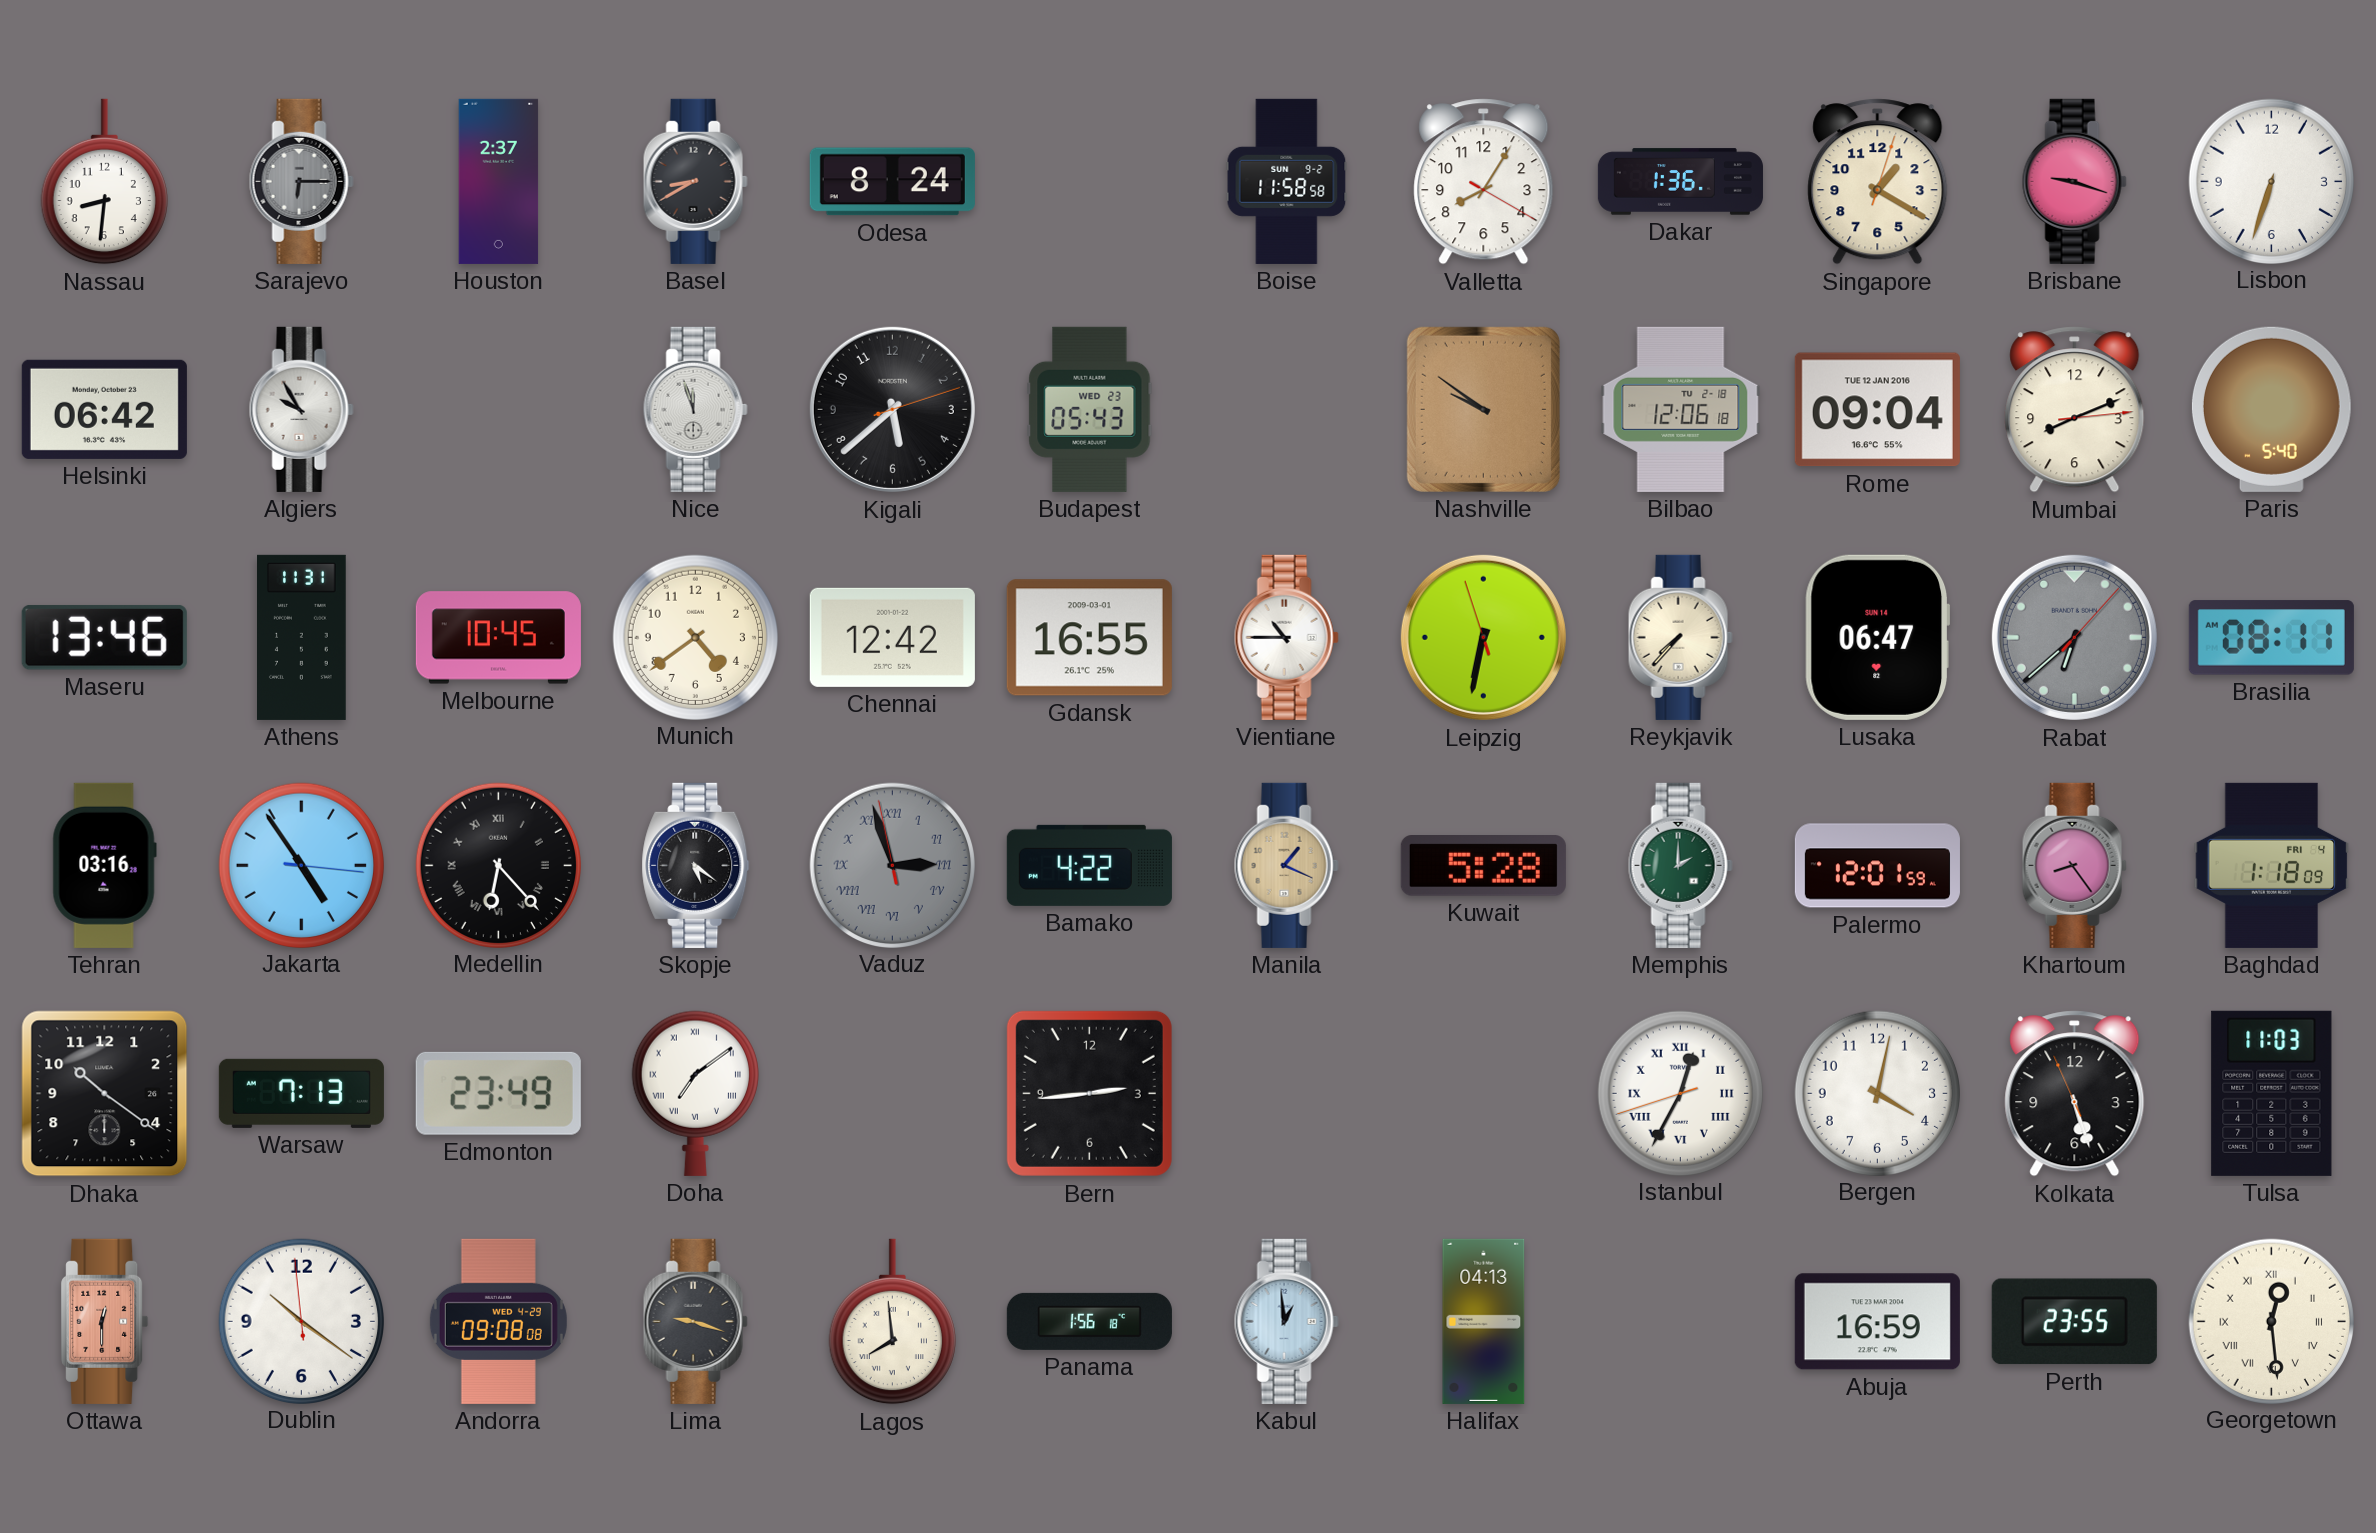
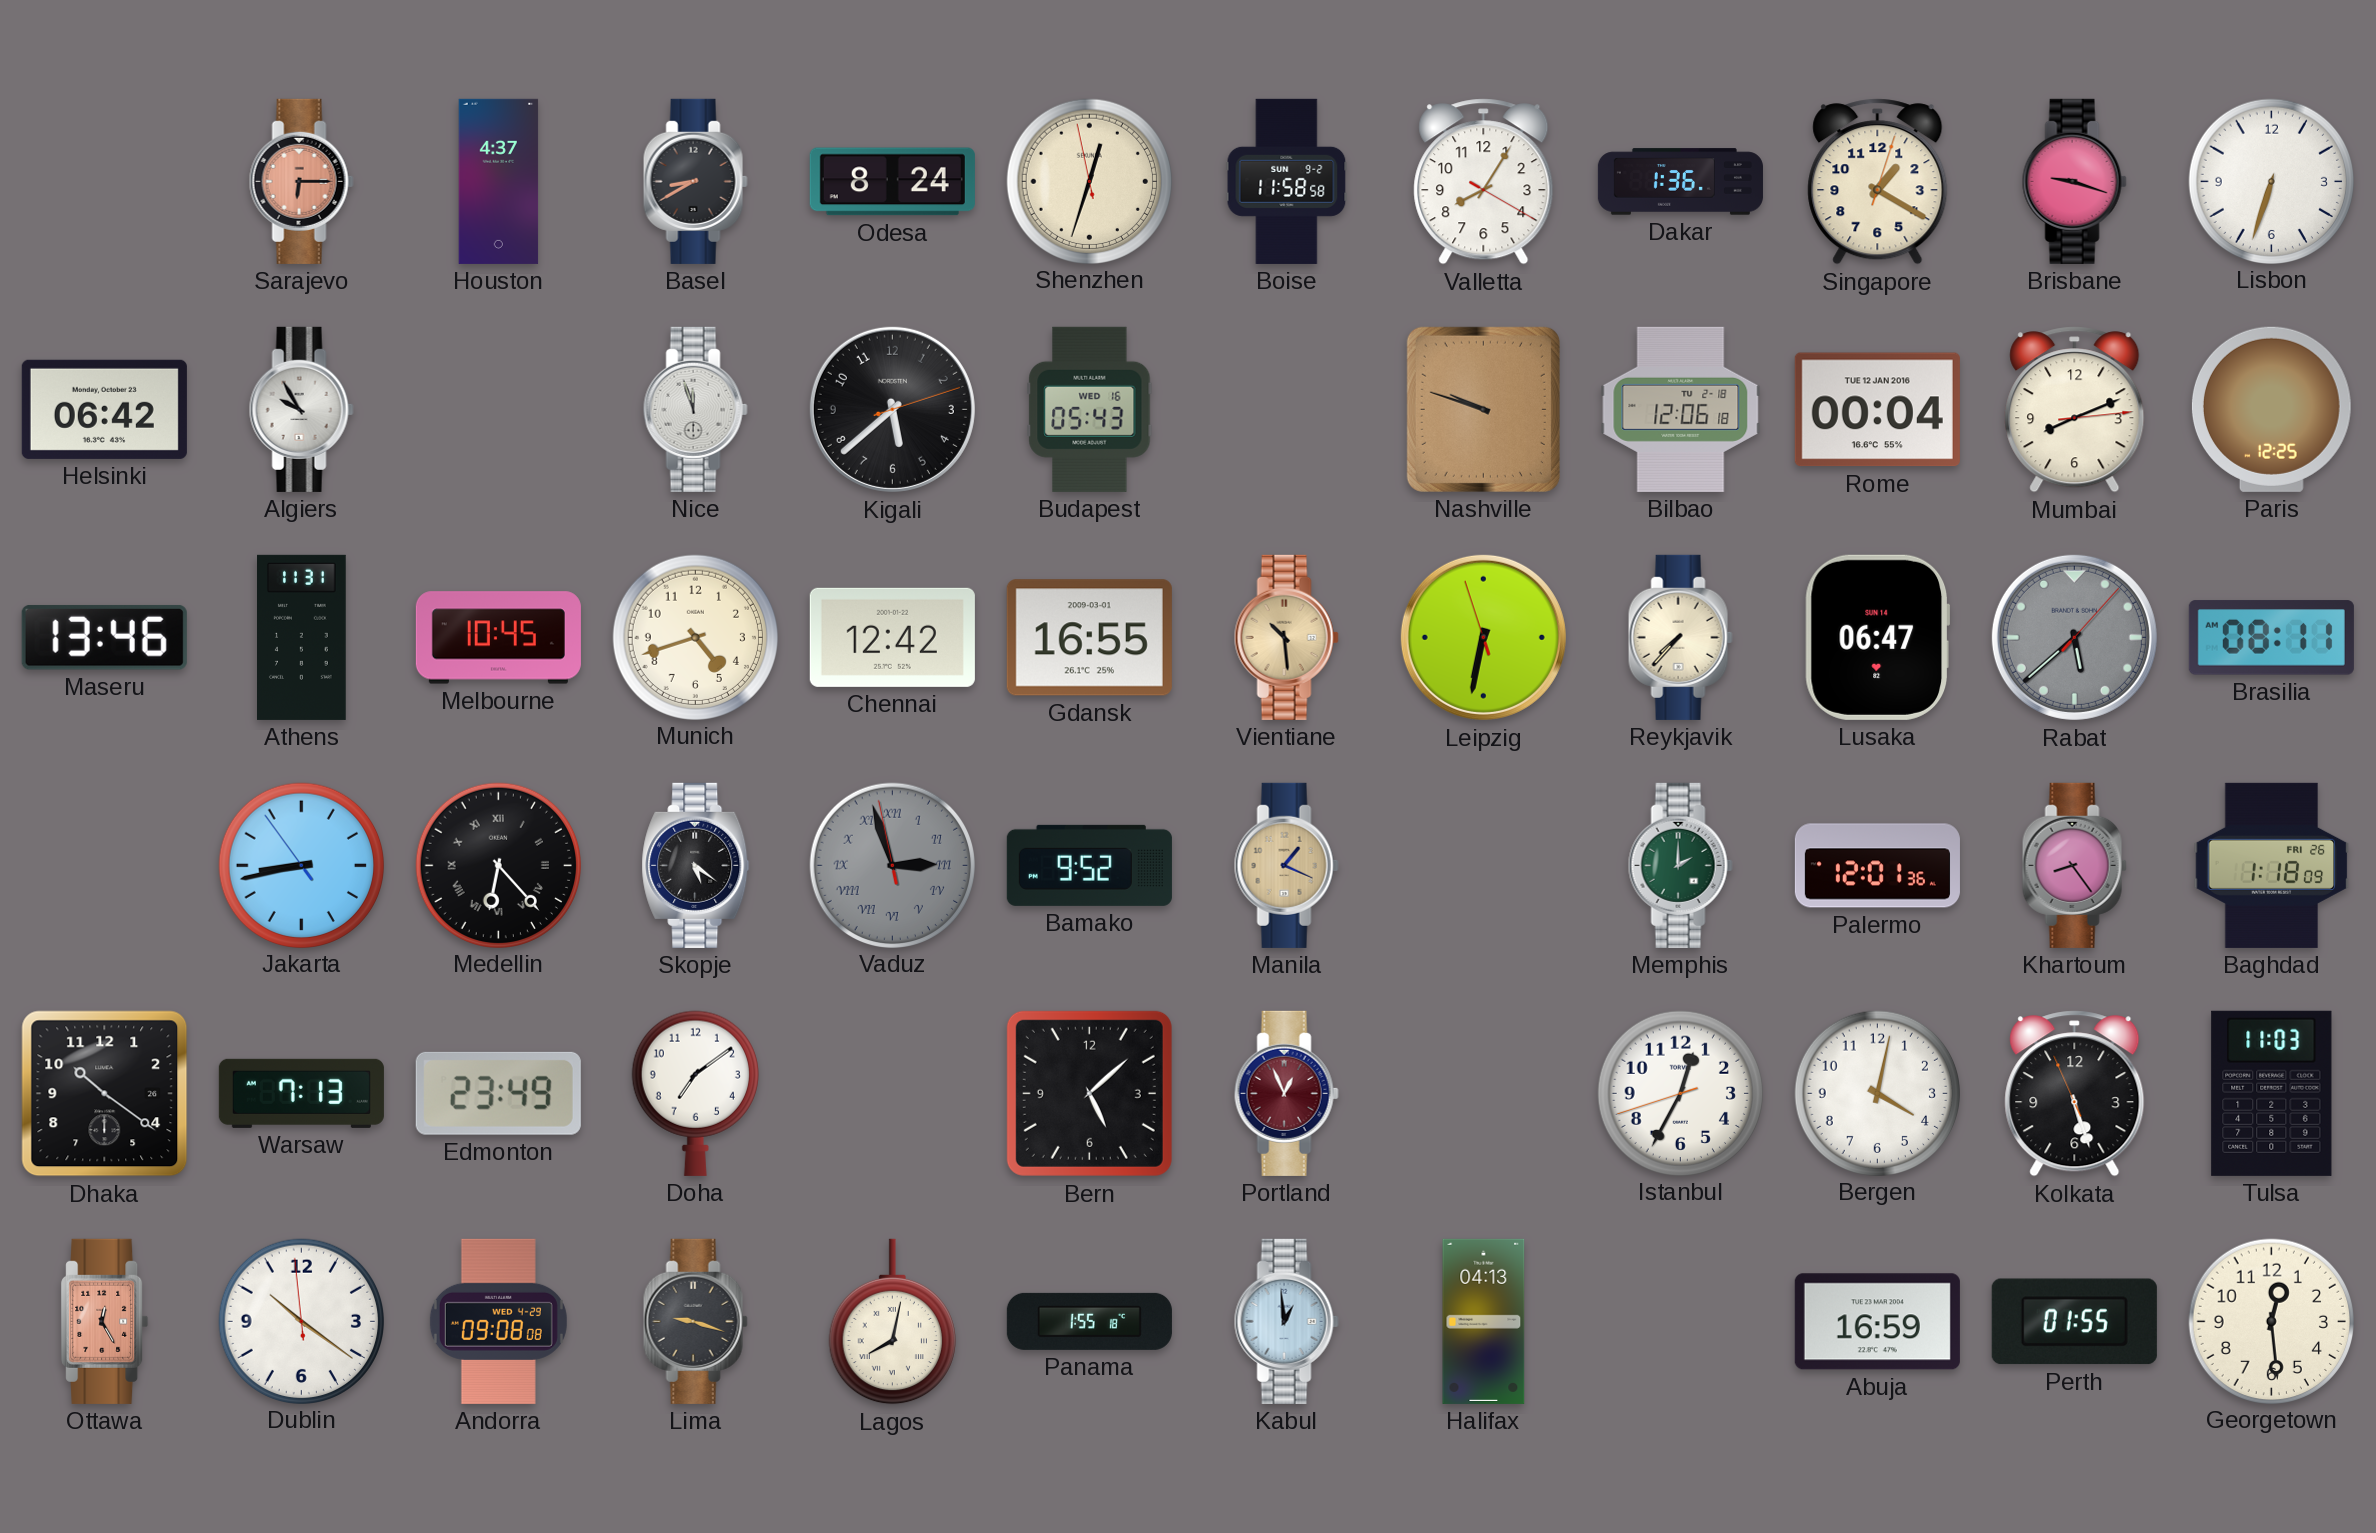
Nassau: 8:31 -> none
Sarajevo dial: grey -> salmon
Houston: 2:37 -> 4:37
Shenzhen: none -> 12:32
Budapest date: WED 23 -> WED 16
Nashville: 9:51 -> 9:48
Rome: 09:04 -> 00:04
Paris: 5:40 -> 12:25
Munich: 4:39 -> 4:42
Vientiane: 10:45 -> 10:29
Vientiane dial: white -> champagne
Rabat: 6:38 -> 5:38
Tehran: 03:16 -> none
Jakarta: 4:54 -> 8:42
Bamako: 4:22 -> 9:52
Kuwait: 5:28 -> none
Palermo: 12:01:59 -> 12:01:36
Baghdad date: FRI 4 -> FRI 26
Doha numerals: Roman -> Arabic
Bern: 2:44 -> 5:08
Portland: none -> 12:56
Istanbul numerals: Roman -> Arabic
Ottawa: 12:30 -> 12:25
Lagos: 7:59 -> 8:02
Panama: 1:56 -> 1:55
Perth: 23:55 -> 01:55
Georgetown numerals: Roman -> Arabic
